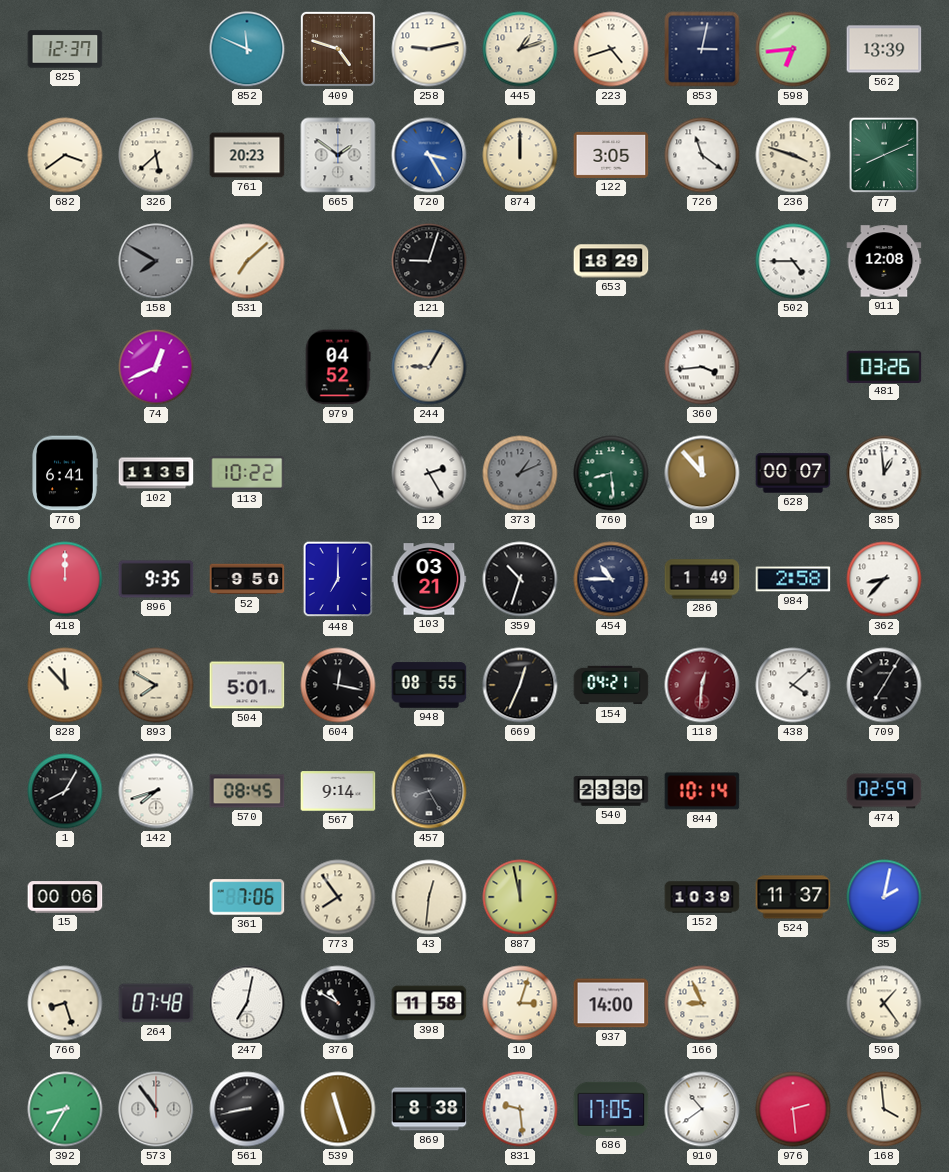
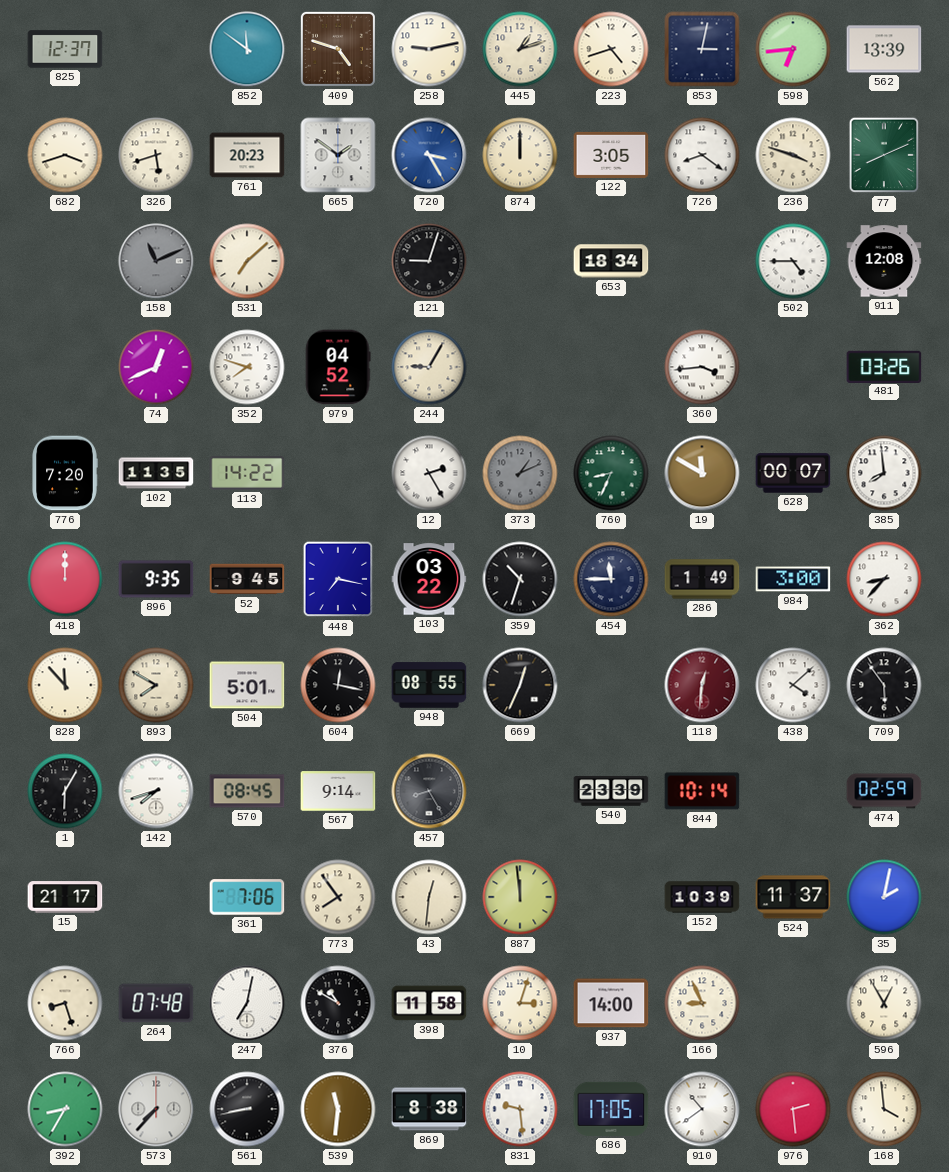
852: 11:49 -> 11:51
682: 3:39 -> 3:42
326: 5:38 -> 5:42
726: 11:21 -> 8:21
158: 7:50 -> 11:11
653: 18:29 -> 18:34
352: none -> 7:48
776: 6:41 -> 7:20
113: 10:22 -> 14:22
760: 8:29 -> 8:34
19: 11:53 -> 11:50
385: 12:59 -> 7:59
52: 9:50 -> 9:45
448: 7:00 -> 7:17
103: 03:21 -> 03:22
454: 10:45 -> 11:45
984: 2:58 -> 3:00
154: 04:21 -> none
709: 7:05 -> 5:54
1: 8:05 -> 6:05
15: 00:06 -> 21:17
887: 11:58 -> 11:59
596: 1:24 -> 12:55
573: 10:54 -> 7:37
539: 11:27 -> 11:31
